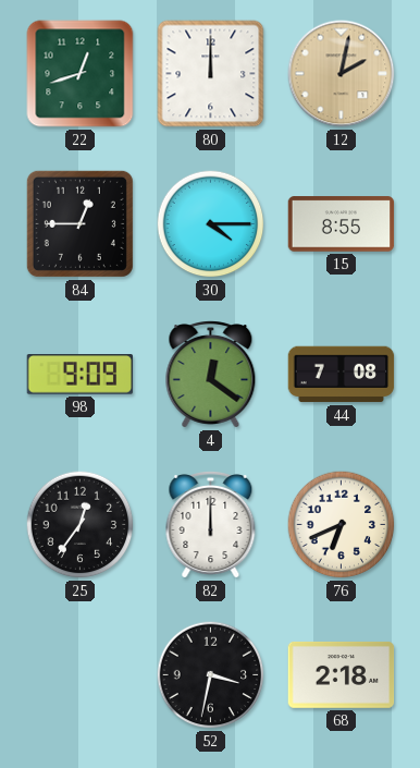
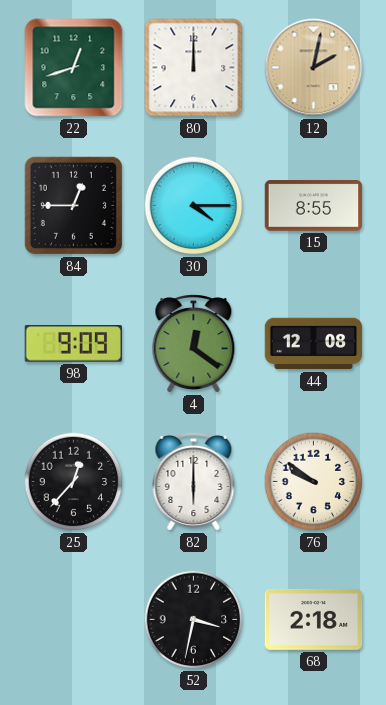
44: 7:08 -> 12:08
25: 12:36 -> 12:37
82: 12:00 -> 6:00
76: 6:41 -> 9:51
